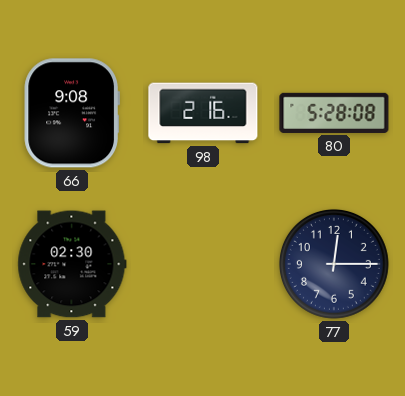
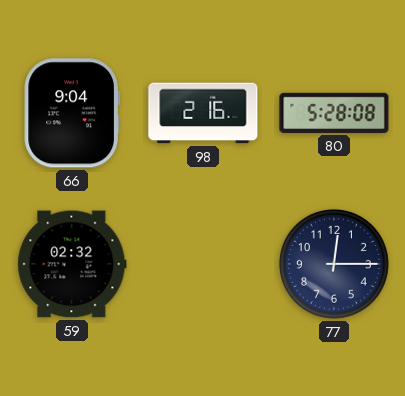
66: 9:08 -> 9:04
59: 02:30 -> 02:32
